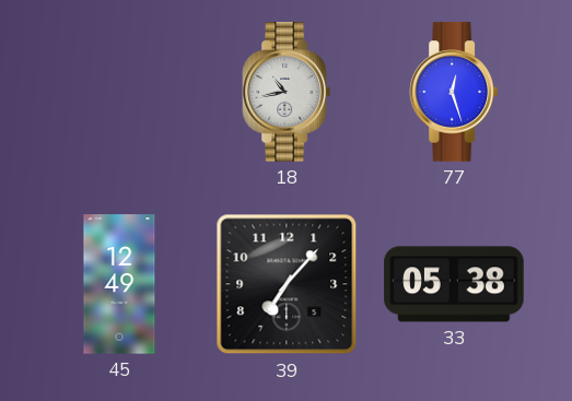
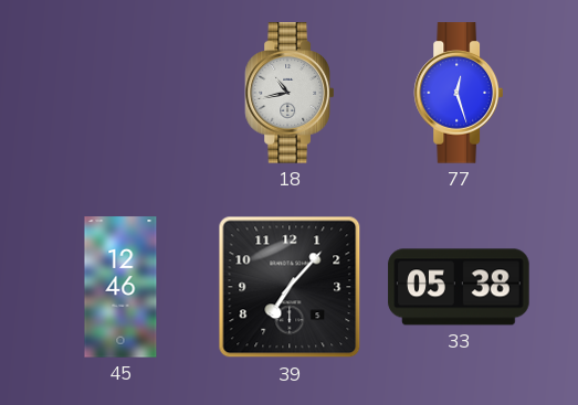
45: 12:49 -> 12:46
